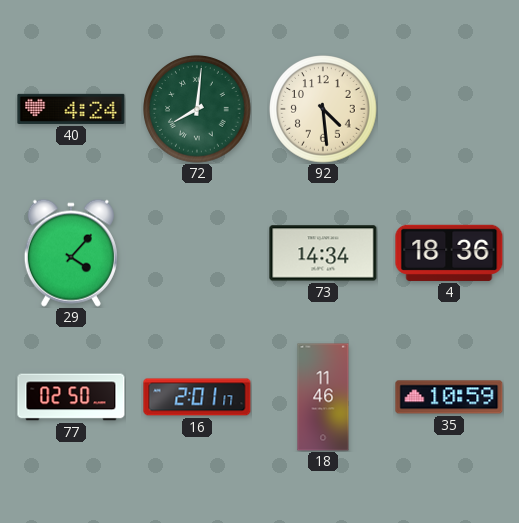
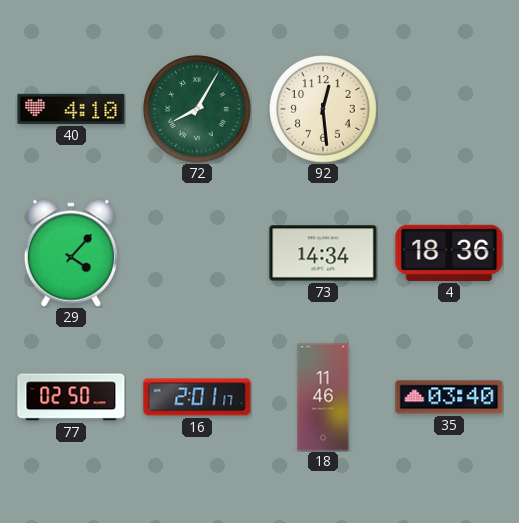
40: 4:24 -> 4:10
72: 8:01 -> 8:05
92: 4:29 -> 12:29
35: 10:59 -> 03:40
